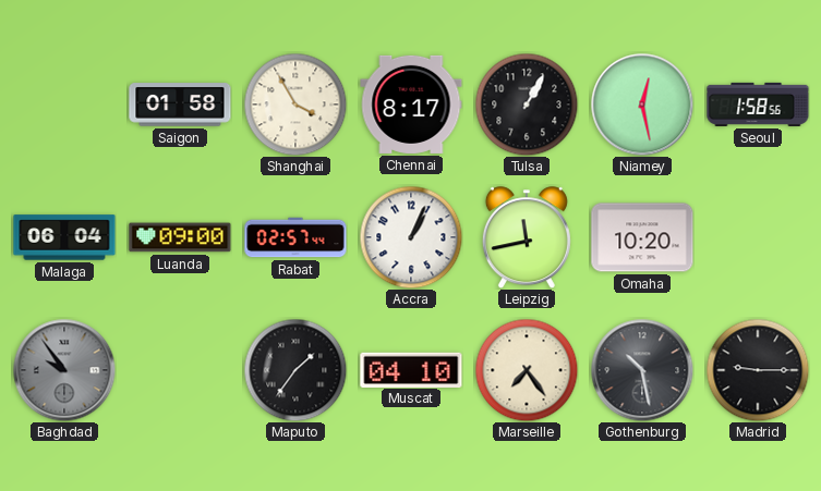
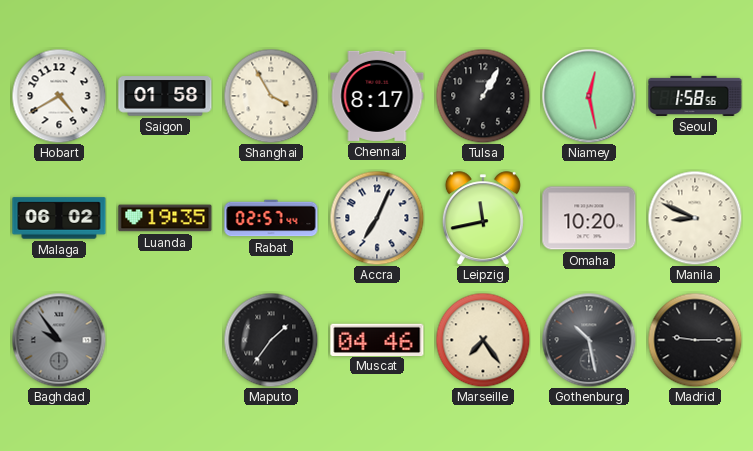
Hobart: none -> 4:40
Malaga: 06:04 -> 06:02
Luanda: 09:00 -> 19:35
Accra: 1:04 -> 7:04
Manila: none -> 8:49
Muscat: 04:10 -> 04:46
